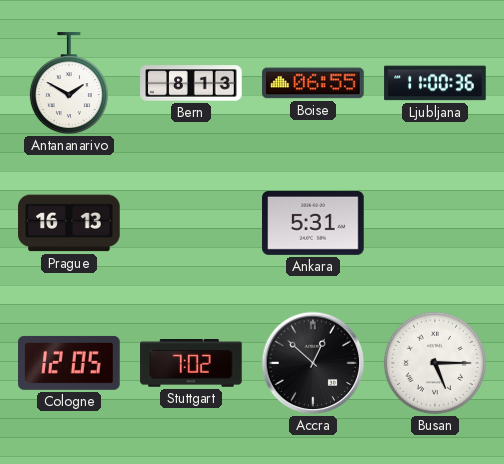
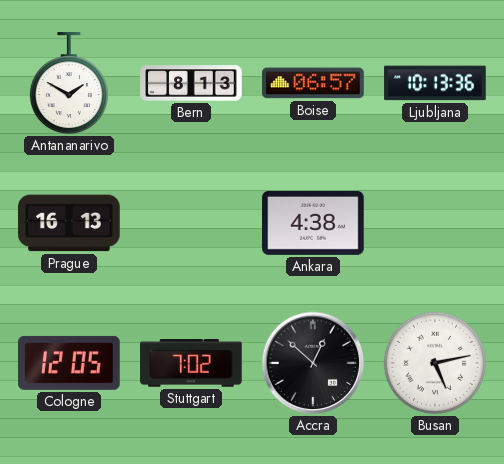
Boise: 06:55 -> 06:57
Ljubljana: 11:00 -> 10:13
Ankara: 5:31 -> 4:38
Busan: 5:15 -> 5:13
